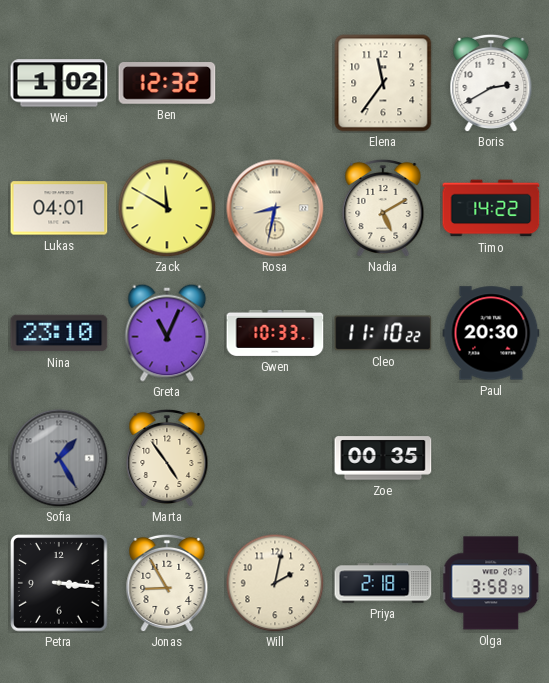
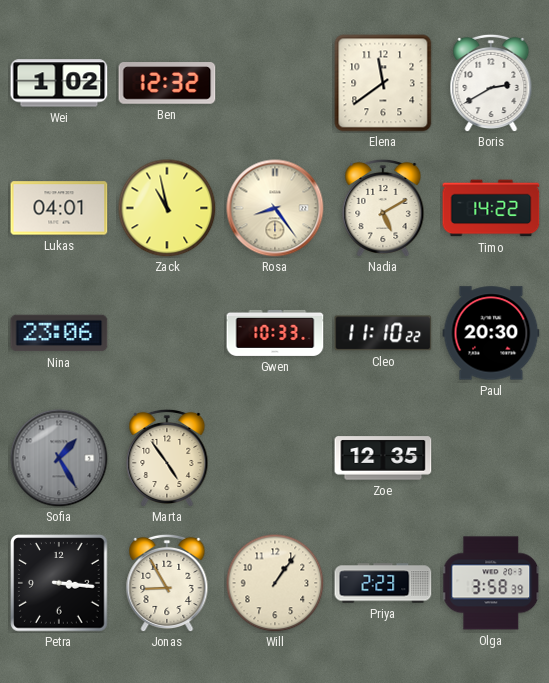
Elena: 11:36 -> 11:39
Zack: 11:50 -> 10:58
Rosa: 8:32 -> 8:24
Nina: 23:10 -> 23:06
Greta: 11:04 -> none
Zoe: 00:35 -> 12:35
Will: 2:02 -> 1:06
Priya: 2:18 -> 2:23
